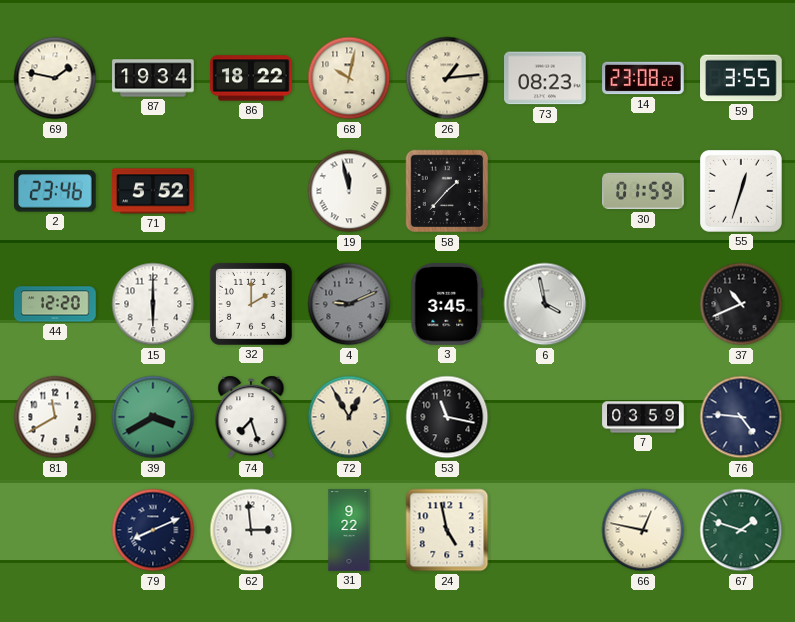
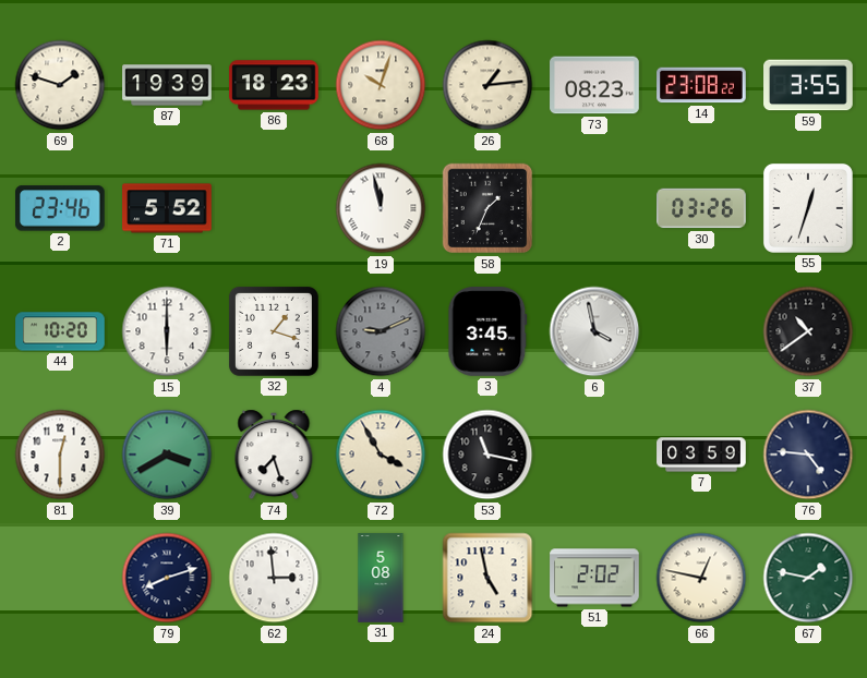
69: 1:47 -> 1:48
87: 19:34 -> 19:39
86: 18:22 -> 18:23
68: 10:02 -> 10:03
58: 1:37 -> 1:34
30: 01:59 -> 03:26
44: 12:20 -> 10:20
32: 2:00 -> 1:18
37: 10:41 -> 10:39
81: 11:40 -> 12:30
72: 12:55 -> 3:55
79: 8:11 -> 8:12
31: 9:22 -> 5:08
51: none -> 2:02
67: 1:48 -> 1:47
